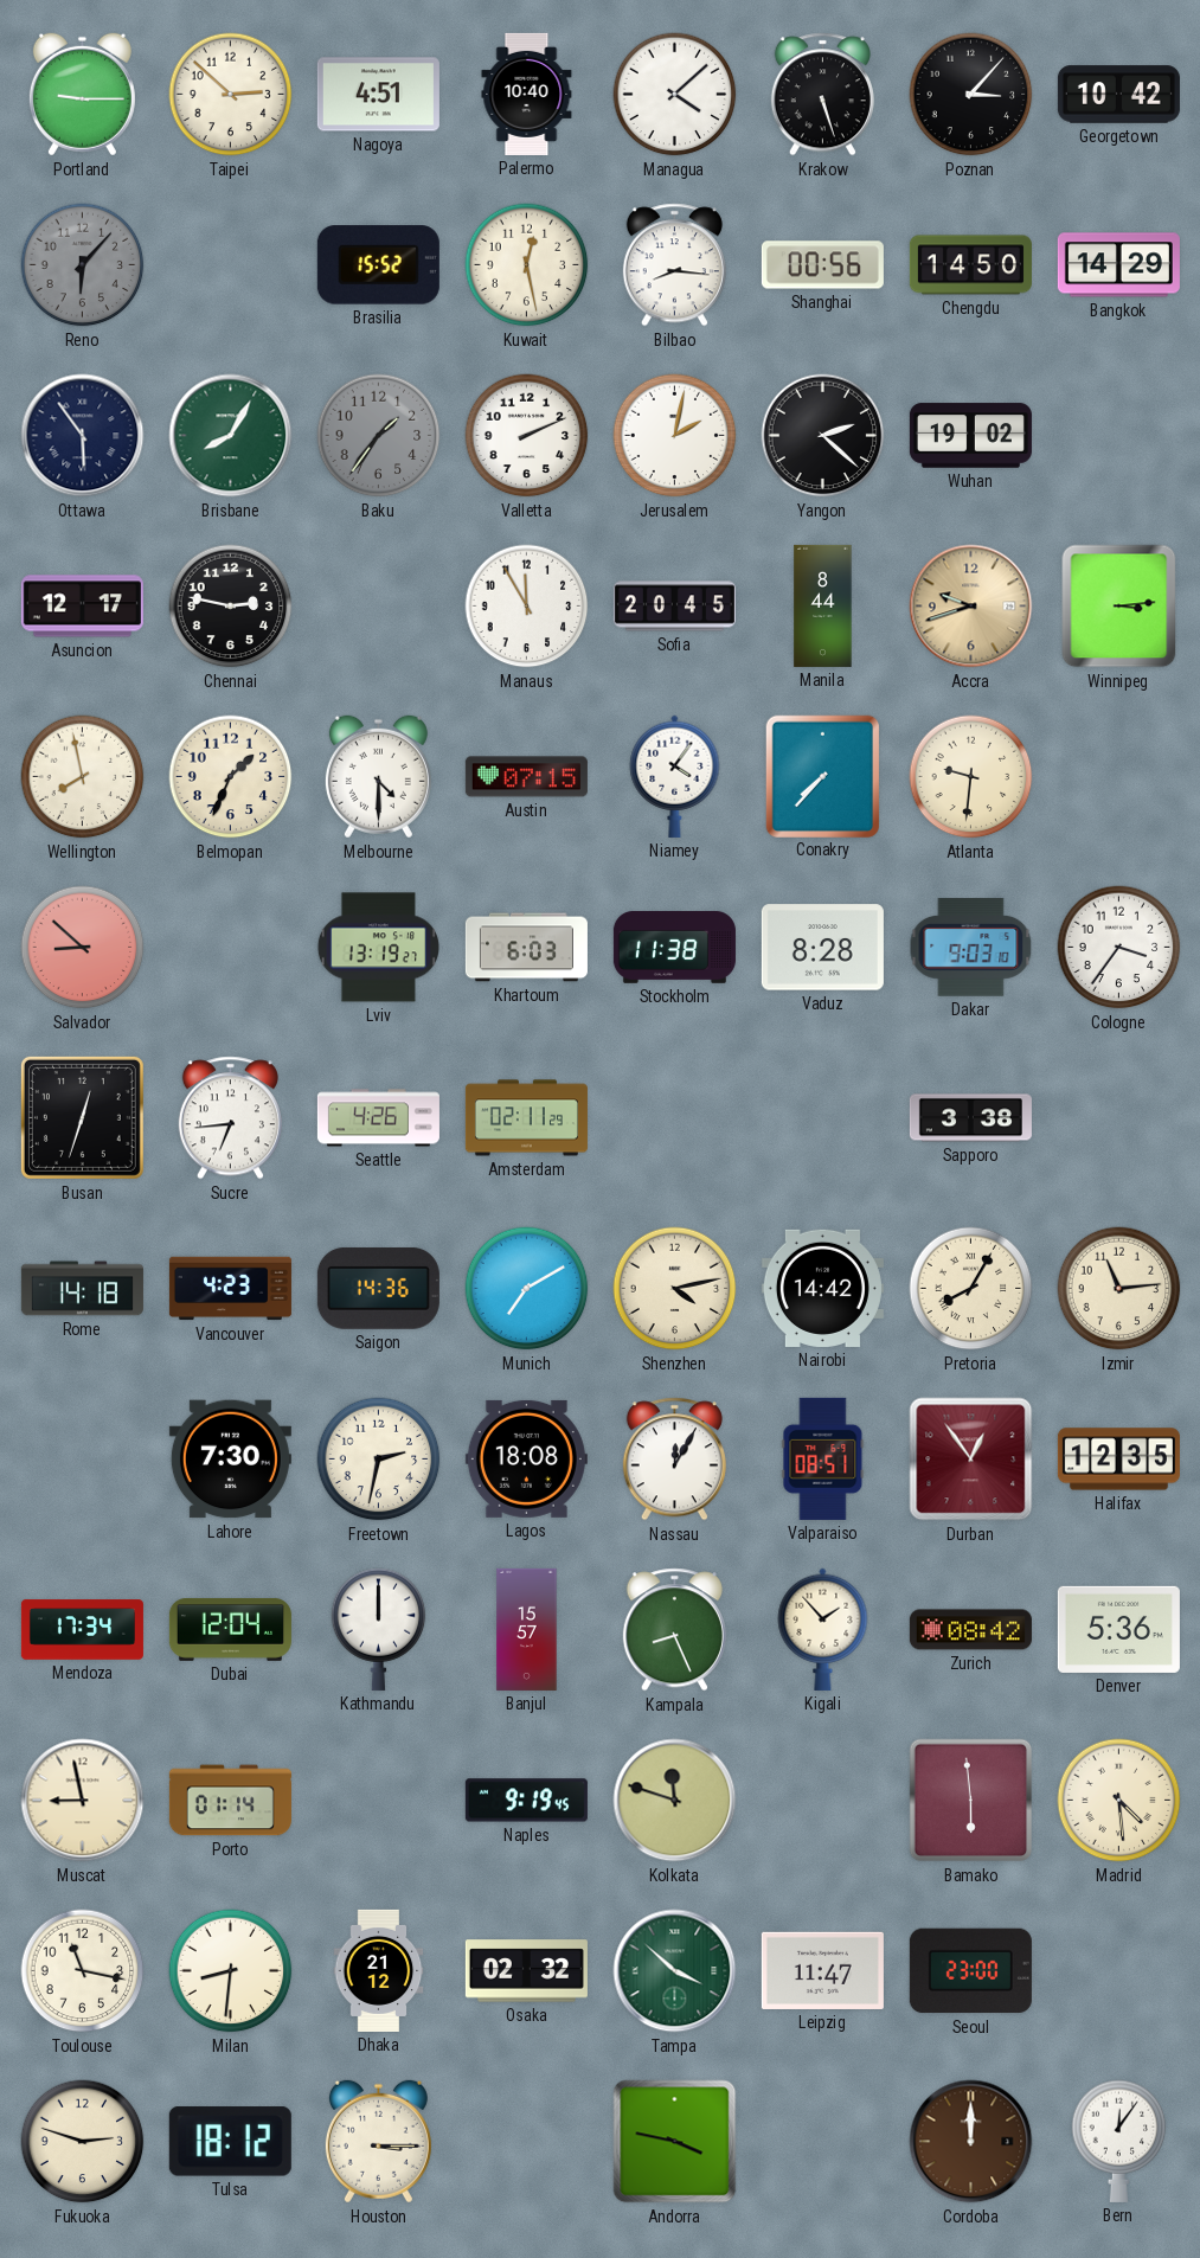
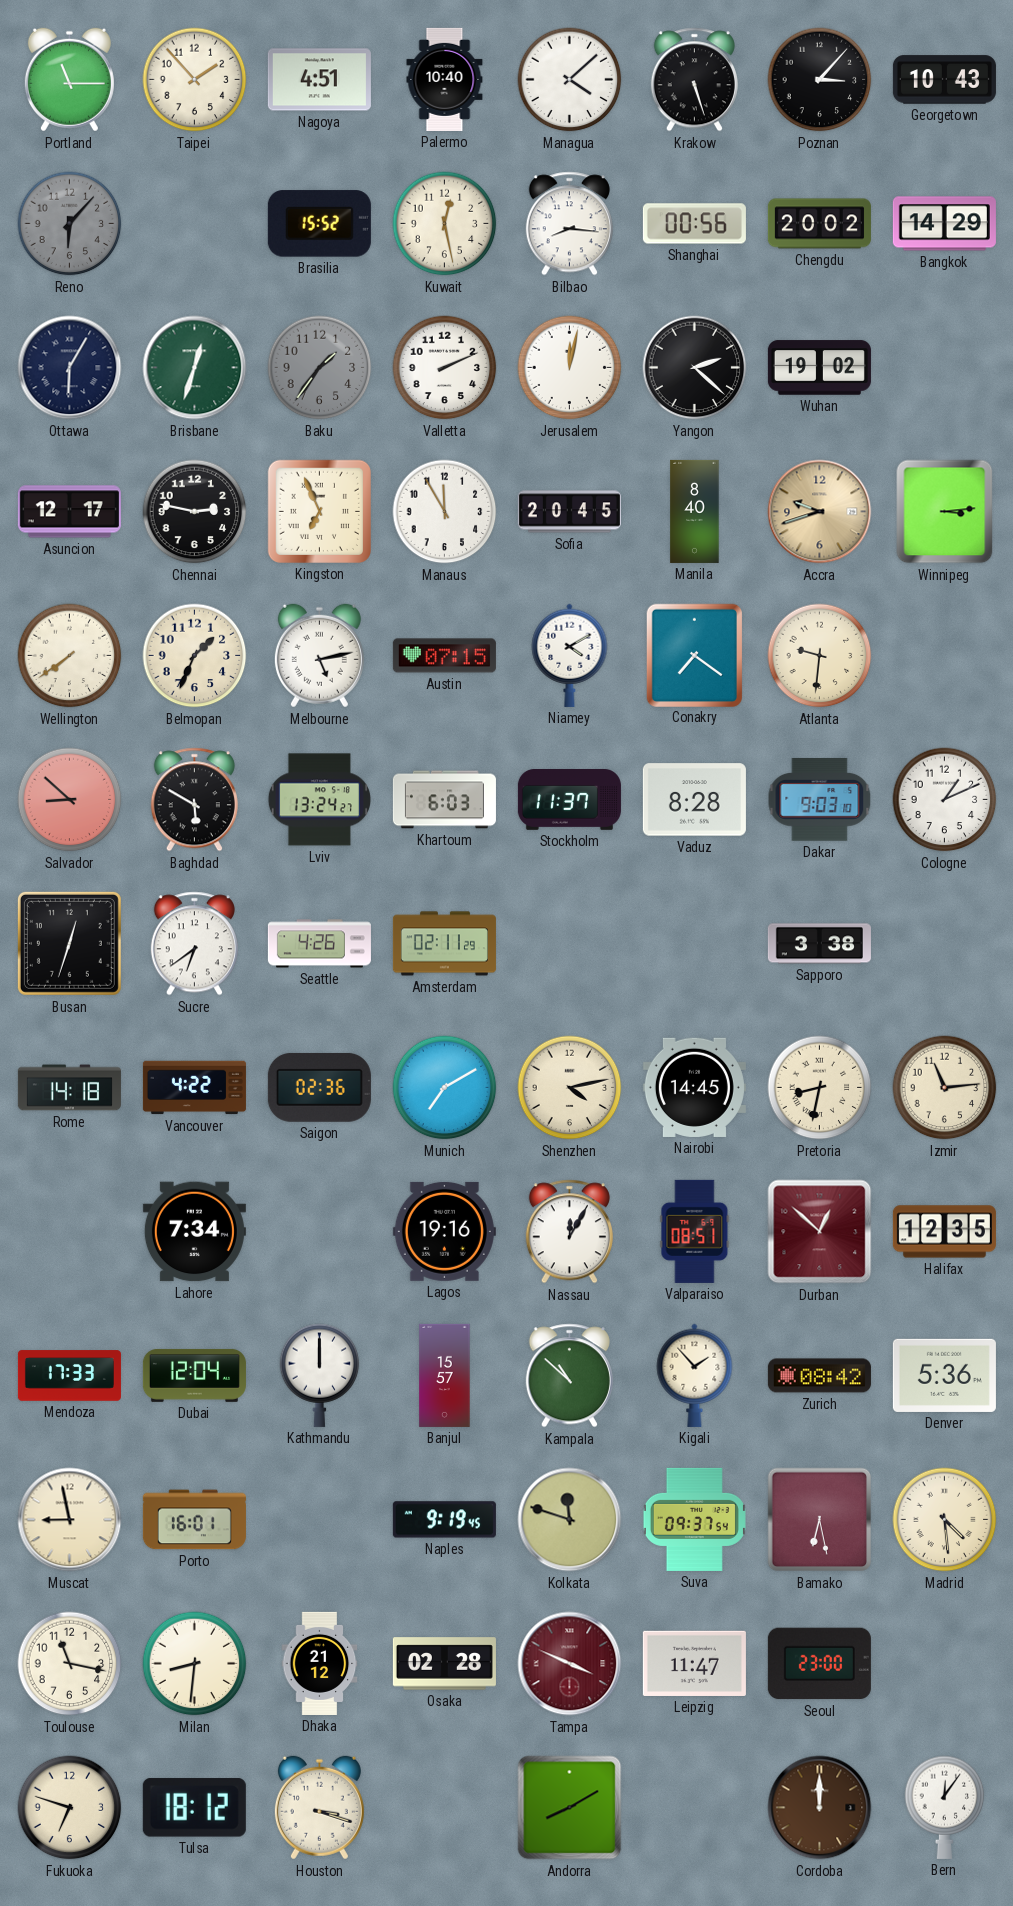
Portland: 9:15 -> 11:15
Taipei: 2:52 -> 1:53
Georgetown: 10:42 -> 10:43
Chengdu: 14:50 -> 20:02
Ottawa: 5:54 -> 6:05
Brisbane: 8:05 -> 12:33
Jerusalem: 2:02 -> 12:02
Kingston: none -> 6:56
Manila: 8:44 -> 8:40
Wellington: 7:58 -> 7:39
Melbourne: 4:30 -> 5:13
Niamey: 4:06 -> 4:10
Conakry: 7:37 -> 7:21
Baghdad: none -> 5:50
Lviv: 13:19 -> 13:24
Stockholm: 11:38 -> 11:37
Cologne: 3:36 -> 1:11
Sucre: 6:44 -> 6:39
Vancouver: 4:23 -> 4:22
Saigon: 14:36 -> 02:36
Nairobi: 14:42 -> 14:45
Pretoria: 8:05 -> 8:32
Lahore: 7:30 -> 7:34
Freetown: 2:32 -> none
Lagos: 18:08 -> 19:16
Durban: 12:54 -> 12:52
Mendoza: 17:34 -> 17:33
Kampala: 8:26 -> 10:52
Porto: 01:14 -> 16:01
Suva: none -> 09:37
Bamako: 5:59 -> 6:28
Osaka: 02:32 -> 02:28
Tampa: 3:52 -> 3:49
Tampa dial: green -> burgundy
Fukuoka: 2:48 -> 6:48
Houston: 3:15 -> 3:18
Andorra: 3:47 -> 8:10
